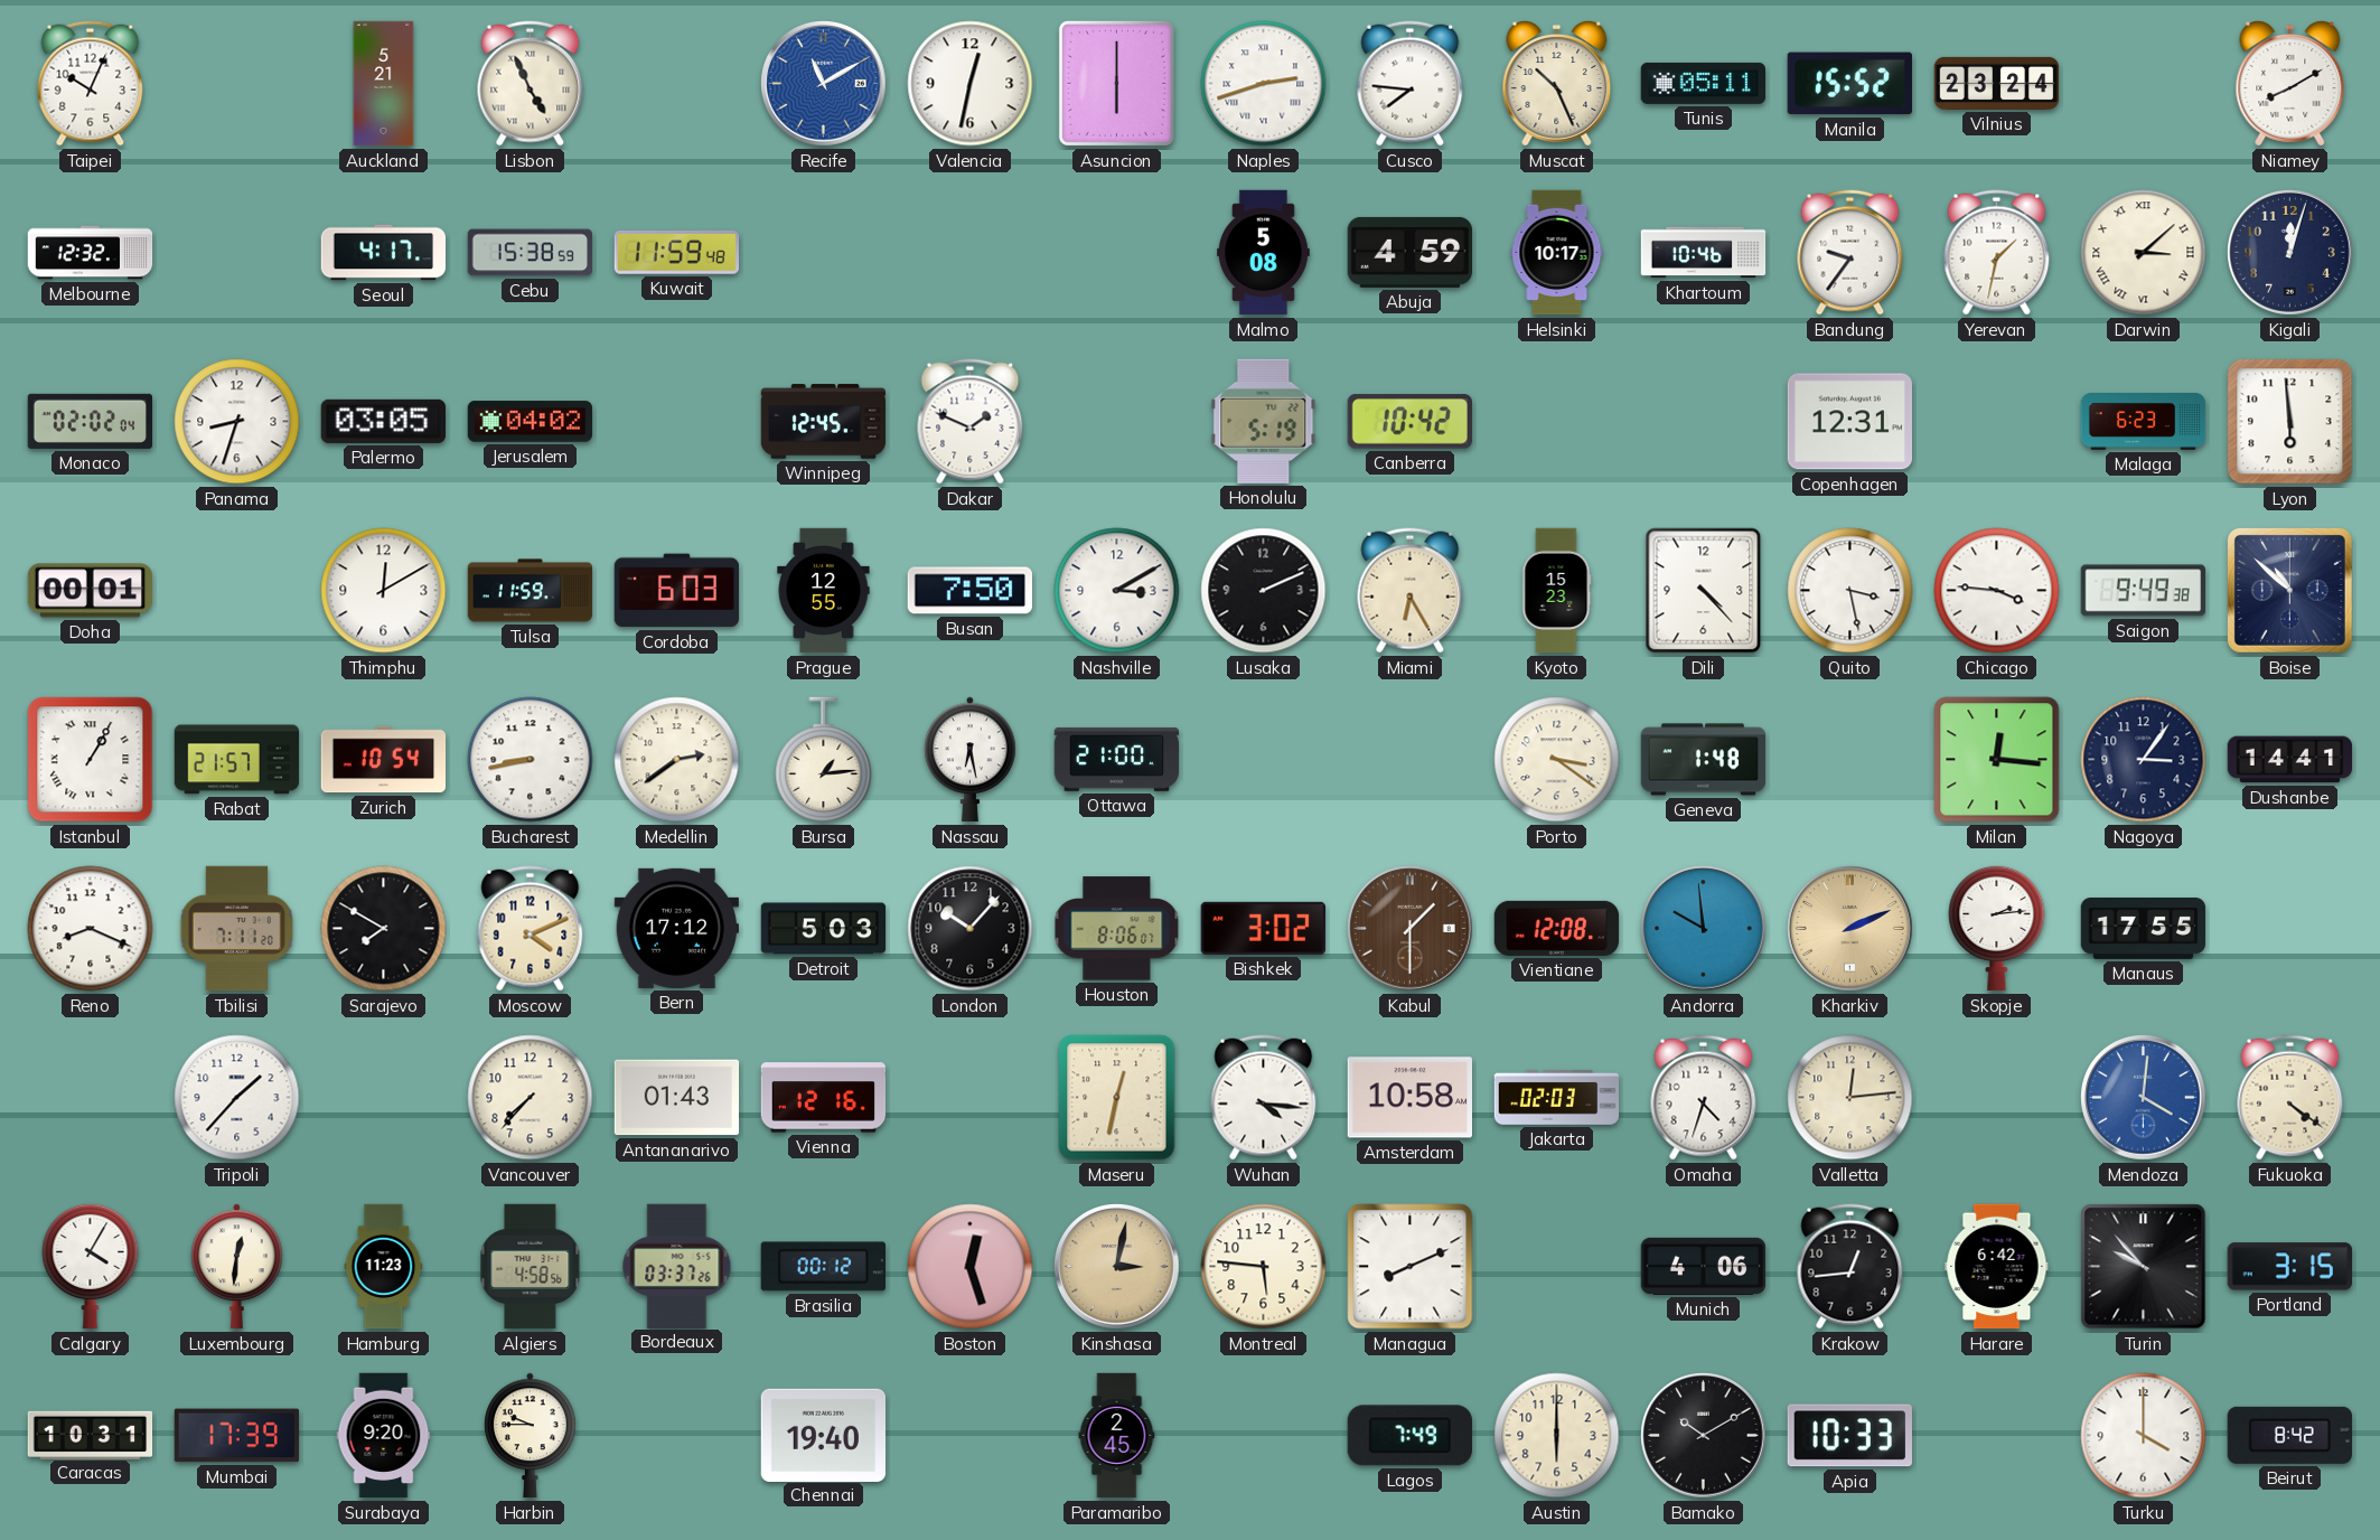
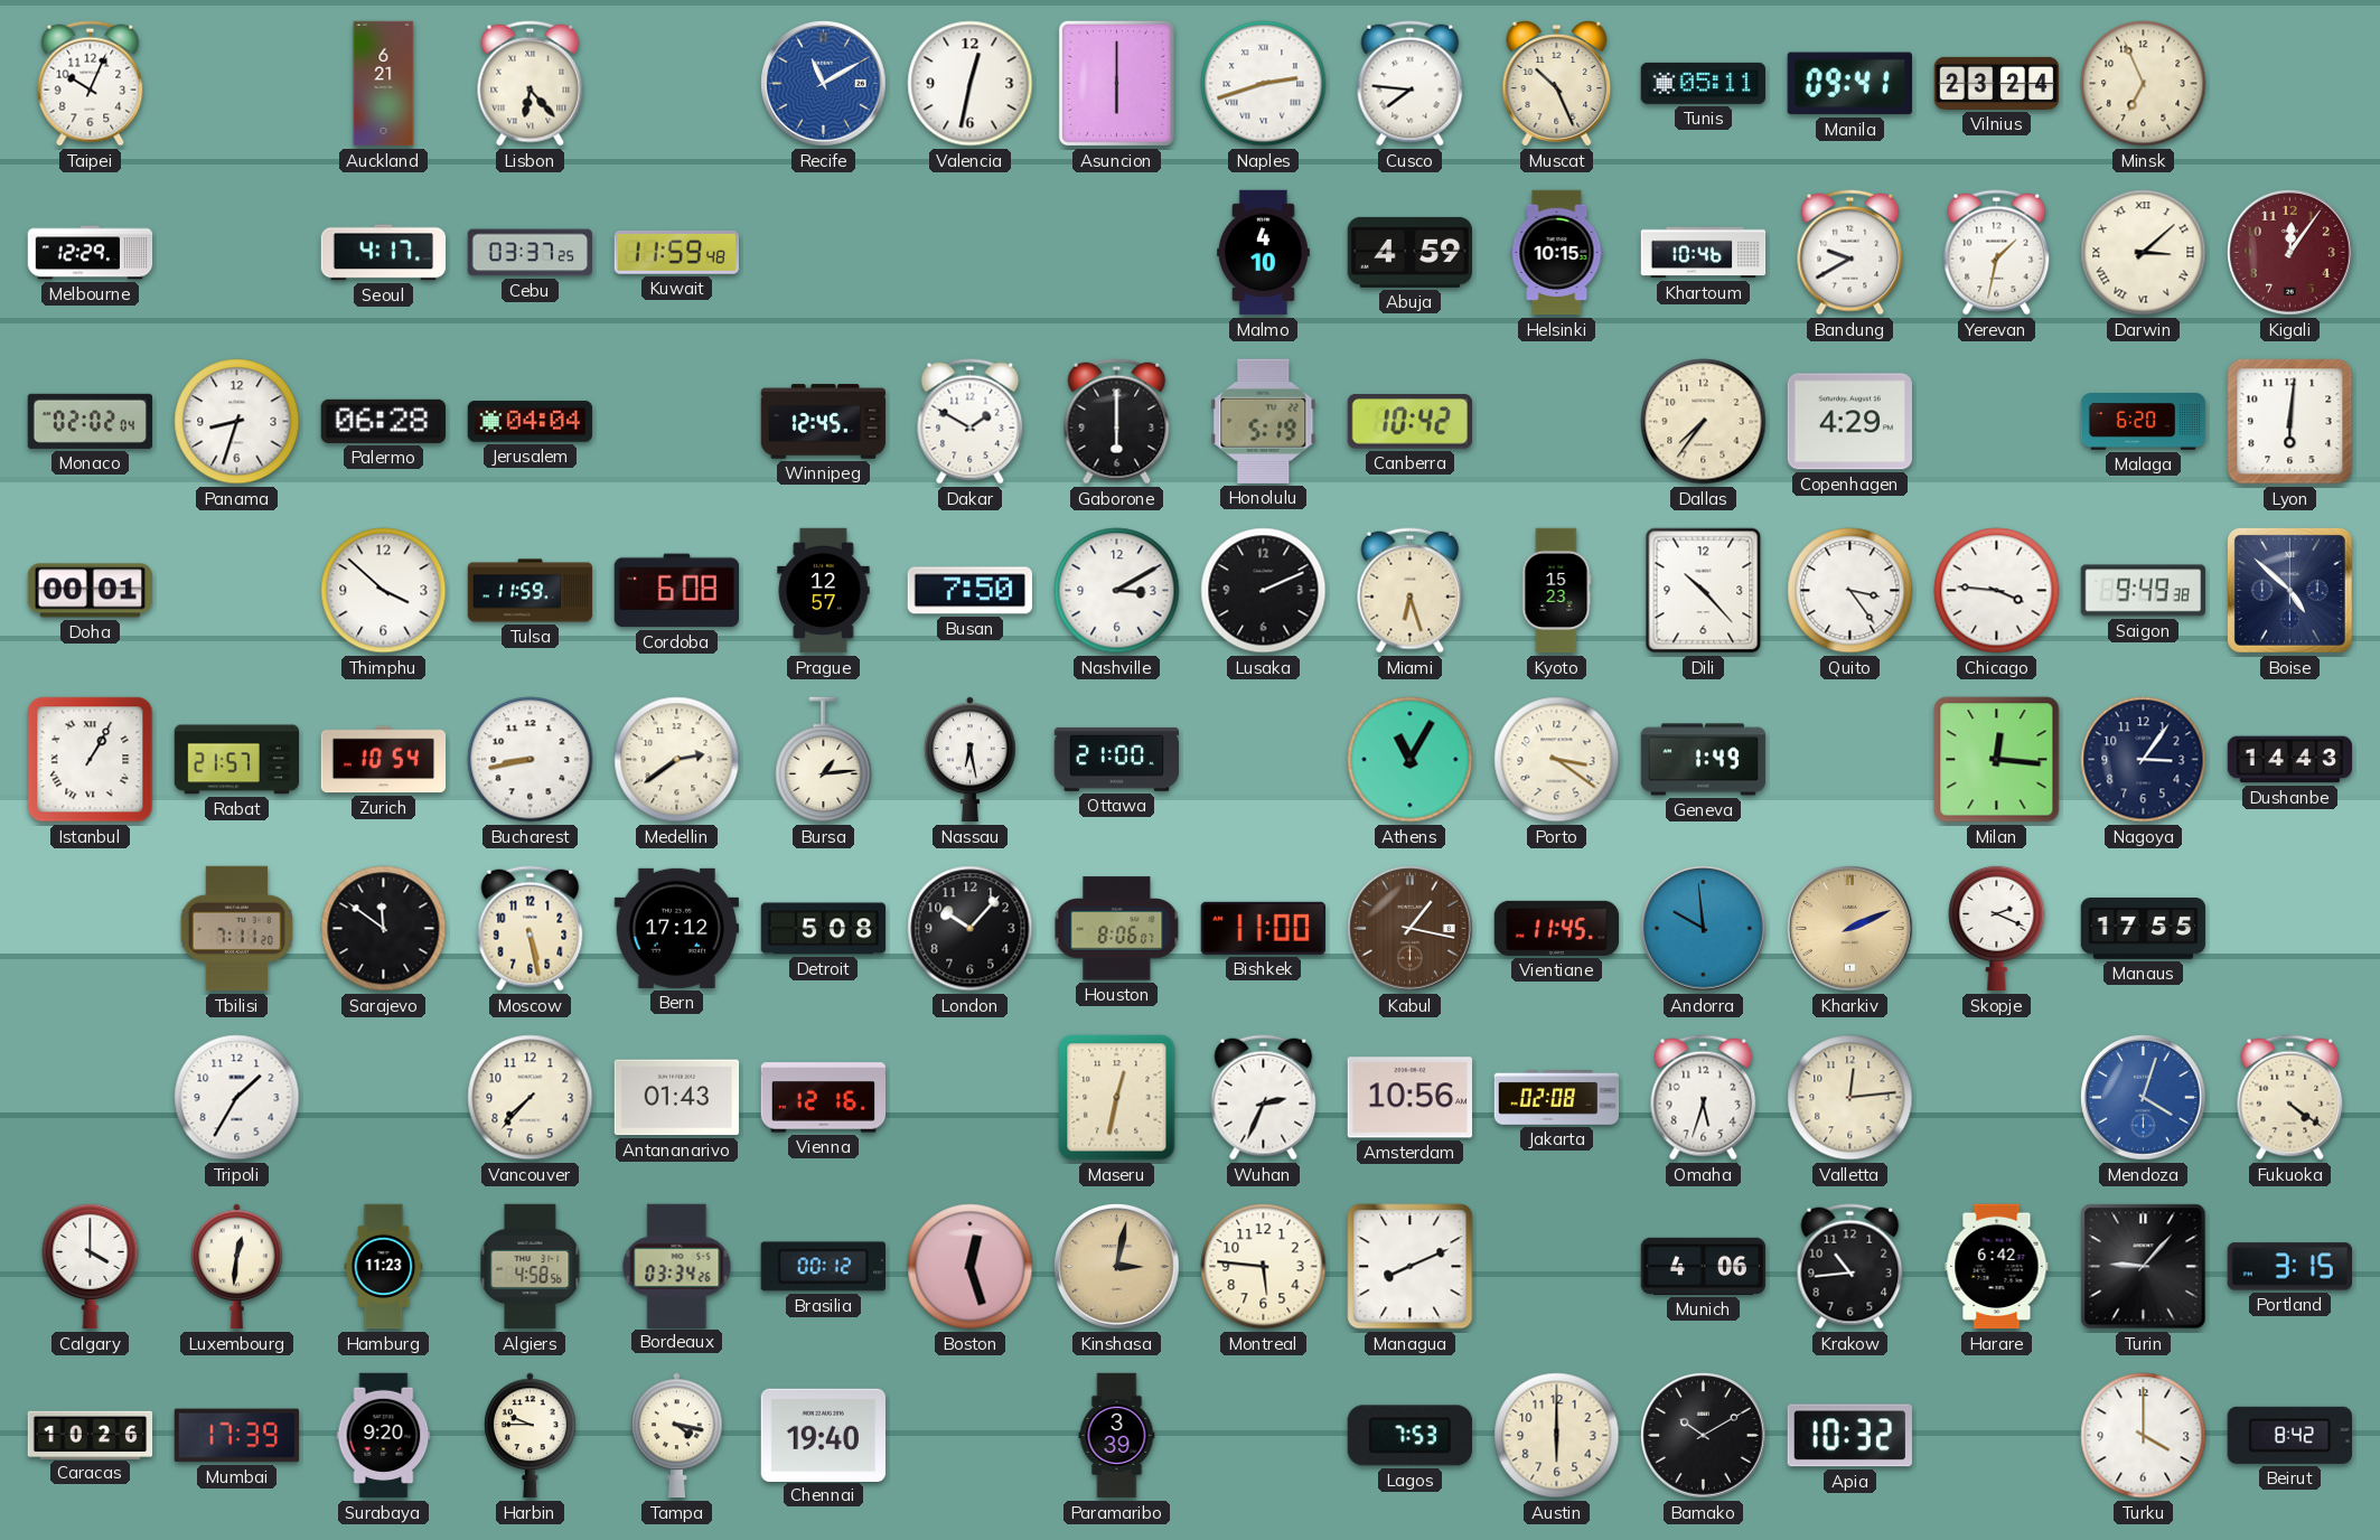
Auckland: 5:21 -> 6:21
Lisbon: 4:56 -> 6:23
Manila: 15:52 -> 09:41
Minsk: none -> 6:56
Niamey: 8:10 -> none
Melbourne: 12:32 -> 12:29
Cebu: 15:38 -> 03:37
Malmo: 5:08 -> 4:10
Helsinki: 10:17 -> 10:15
Bandung: 9:36 -> 9:40
Kigali: 12:03 -> 12:06
Kigali dial: navy -> burgundy
Palermo: 03:05 -> 06:28
Jerusalem: 04:02 -> 04:04
Dakar: 1:49 -> 1:50
Gaborone: none -> 6:00
Dallas: none -> 7:36
Copenhagen: 12:31 -> 4:29
Malaga: 6:23 -> 6:20
Lyon: 5:59 -> 6:01
Thimphu: 12:10 -> 3:52
Cordoba: 6:03 -> 6:08
Prague: 12:55 -> 12:57
Miami: 6:25 -> 6:27
Dili: 4:23 -> 10:23
Quito: 3:28 -> 3:24
Boise: 10:52 -> 4:52
Athens: none -> 11:05
Geneva: 1:48 -> 1:49
Dushanbe: 14:41 -> 14:43
Reno: 8:19 -> none
Sarajevo: 7:50 -> 11:51
Moscow: 4:11 -> 5:28
Detroit: 5:03 -> 5:08
Bishkek: 3:02 -> 11:00
Kabul: 1:30 -> 1:17
Vientiane: 12:08 -> 11:45
Skopje: 2:14 -> 2:19
Tripoli: 1:37 -> 1:35
Wuhan: 4:16 -> 2:34
Amsterdam: 10:58 -> 10:56
Jakarta: 02:03 -> 02:08
Omaha: 4:33 -> 5:33
Mendoza: 4:01 -> 4:03
Calgary: 4:05 -> 4:00
Bordeaux: 03:37 -> 03:34
Krakow: 12:44 -> 10:44
Turin: 9:53 -> 9:07
Caracas: 10:31 -> 10:26
Tampa: none -> 4:17
Paramaribo: 2:45 -> 3:39
Lagos: 7:49 -> 7:53
Apia: 10:33 -> 10:32
